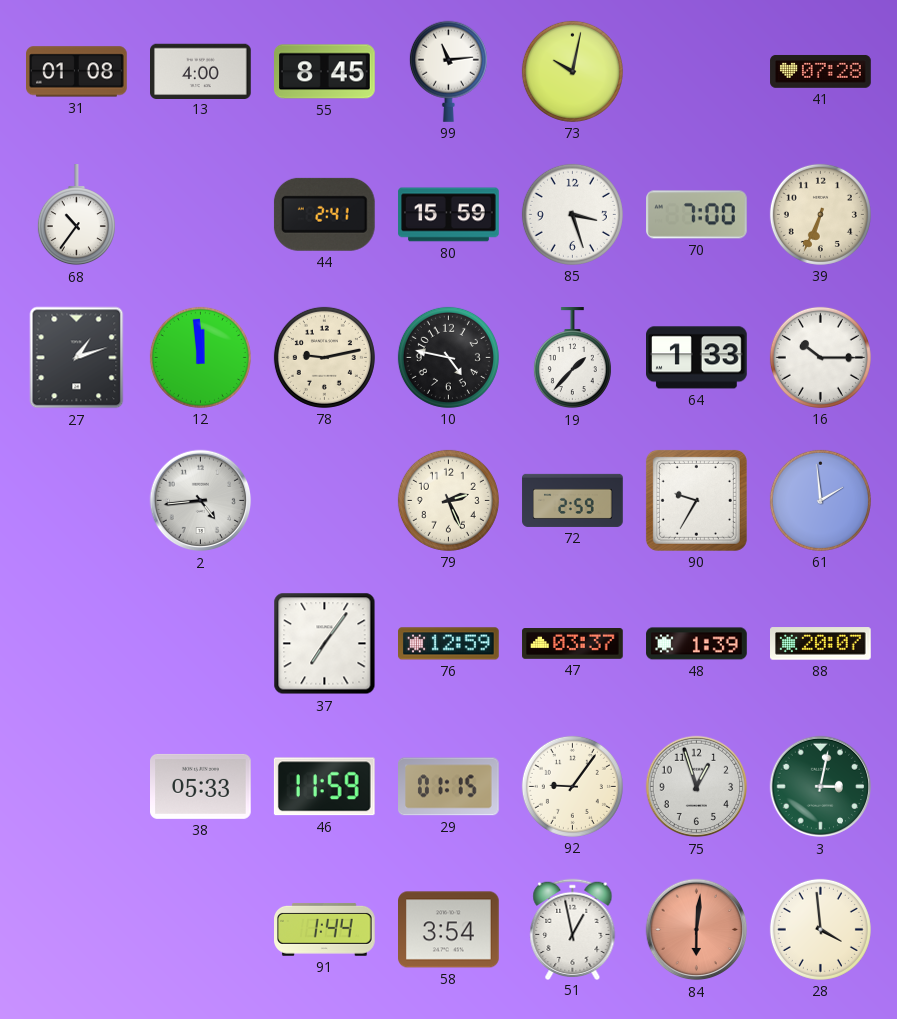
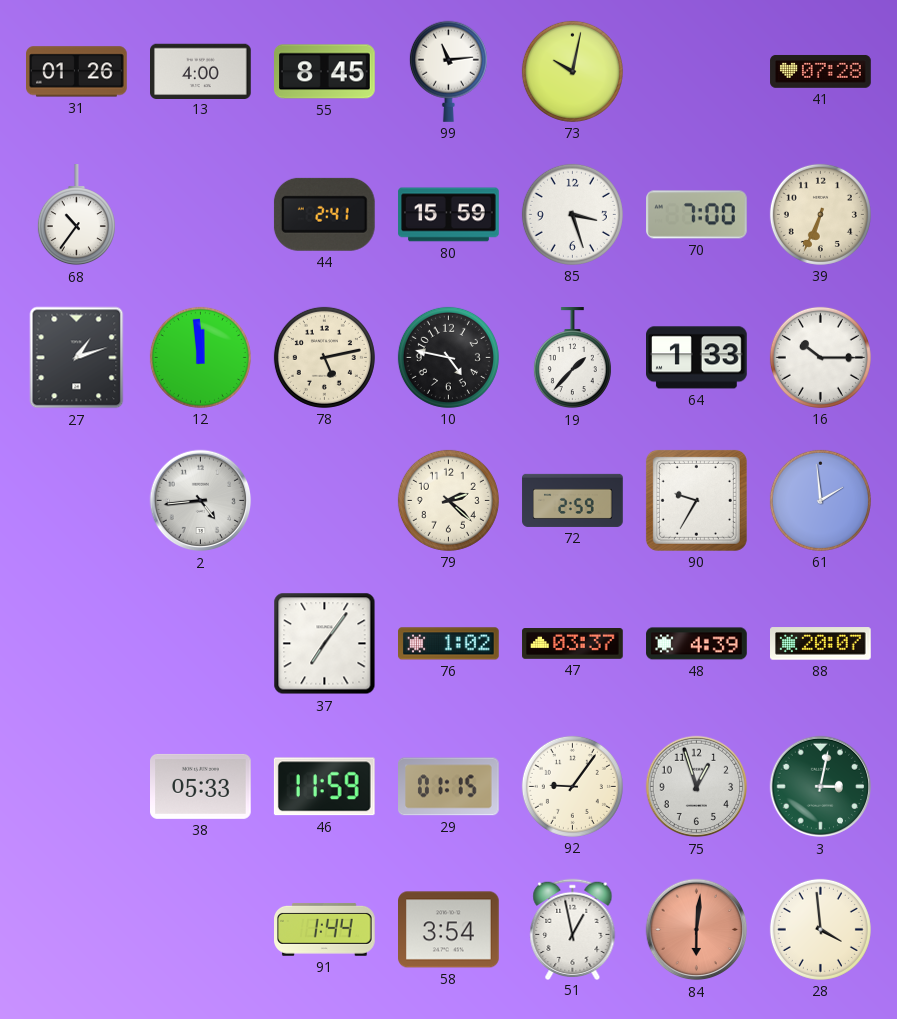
31: 01:08 -> 01:26
78: 9:13 -> 5:13
79: 2:26 -> 2:22
76: 12:59 -> 1:02
48: 1:39 -> 4:39
